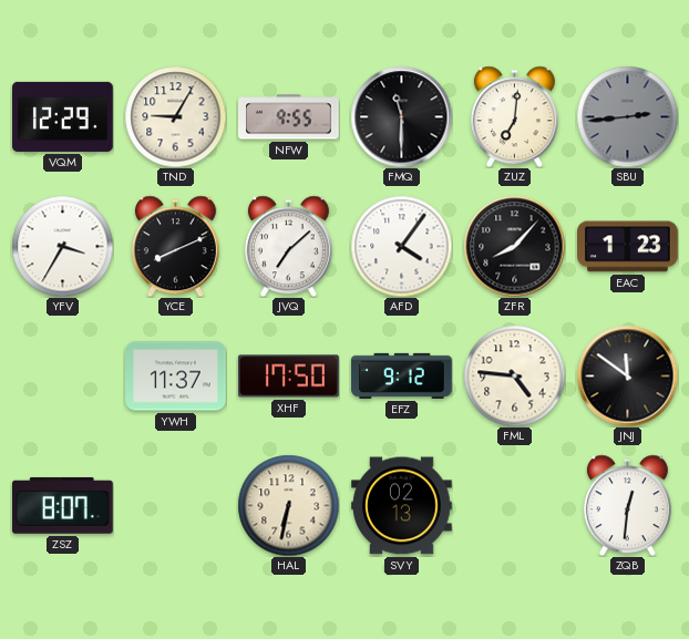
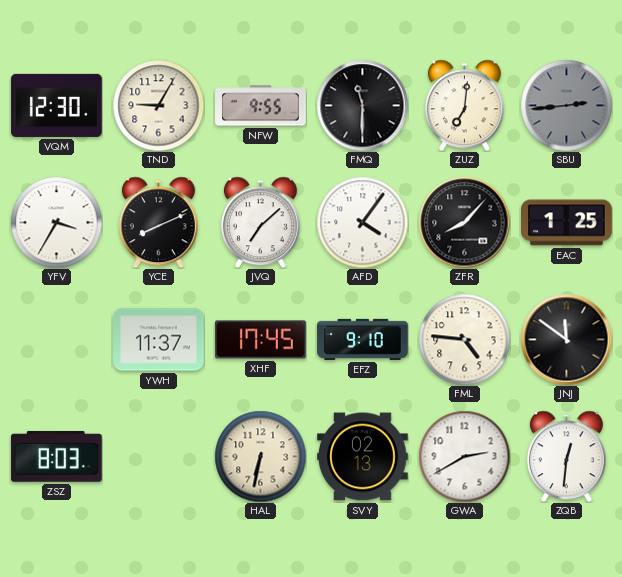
VQM: 12:29 -> 12:30
EAC: 1:23 -> 1:25
XHF: 17:50 -> 17:45
EFZ: 9:12 -> 9:10
ZSZ: 8:07 -> 8:03
GWA: none -> 2:40
